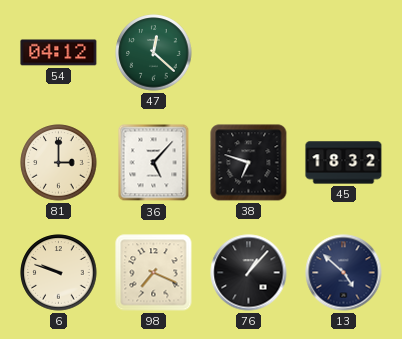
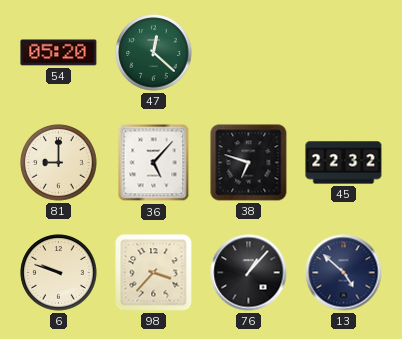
54: 04:12 -> 05:20
81: 3:00 -> 9:00
45: 18:32 -> 22:32
98: 7:19 -> 3:37
